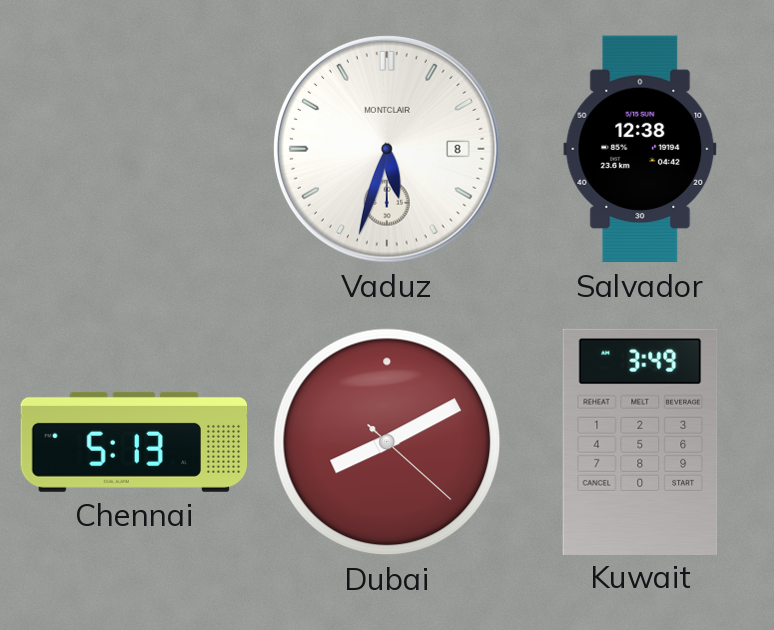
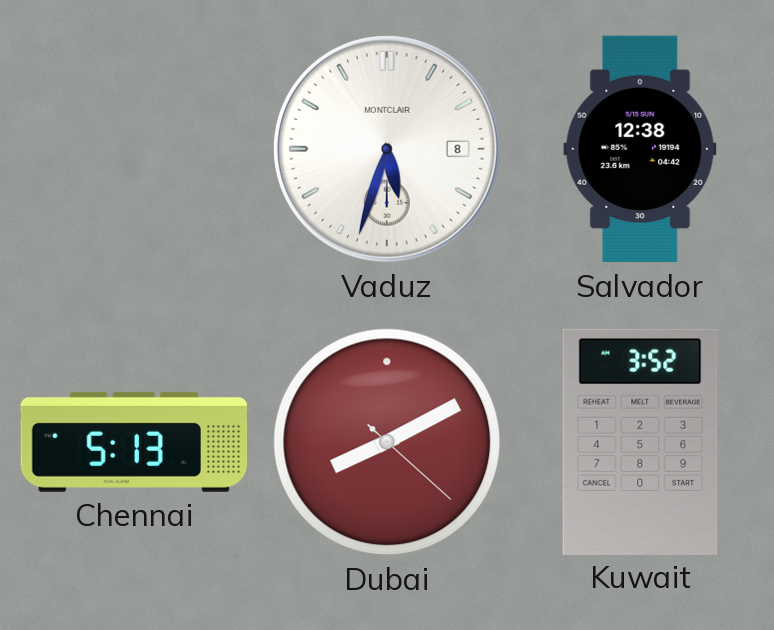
Kuwait: 3:49 -> 3:52
